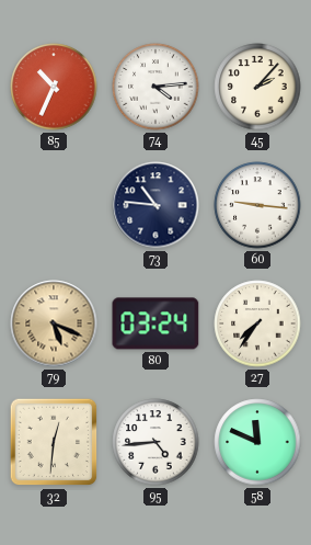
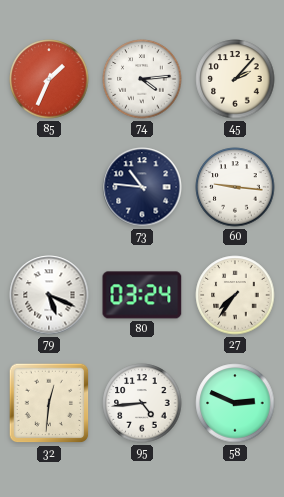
85: 10:34 -> 1:34
79 dial: champagne -> white
58: 11:49 -> 2:49
